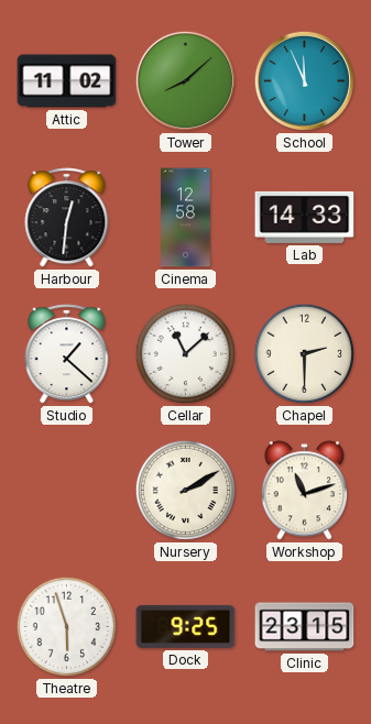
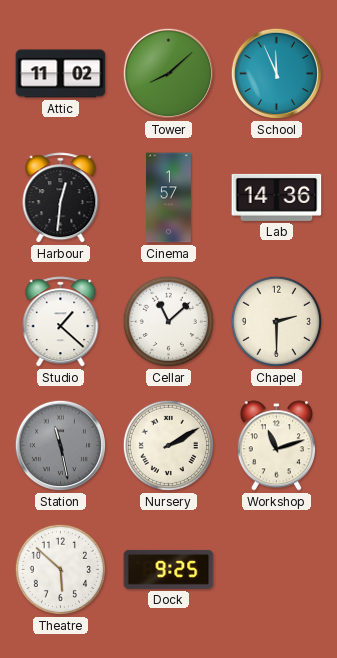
Cinema: 12:58 -> 1:57
Lab: 14:33 -> 14:36
Station: none -> 11:28
Theatre: 5:57 -> 5:52
Clinic: 23:15 -> none
